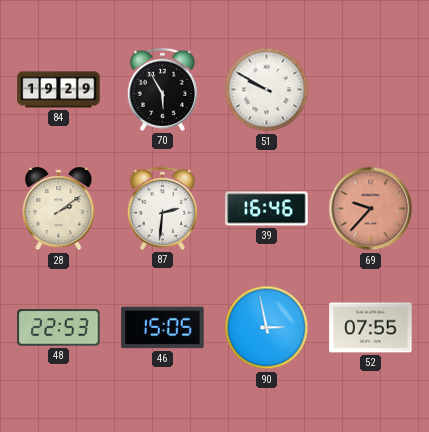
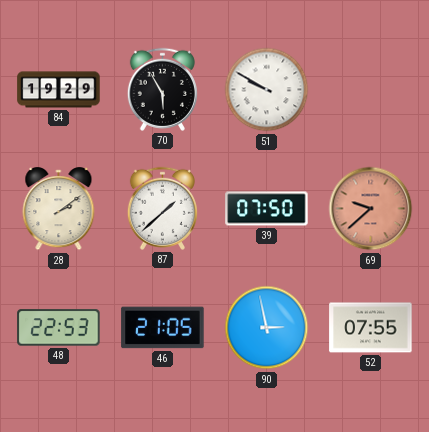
87: 2:31 -> 1:38
39: 16:46 -> 07:50
69: 9:37 -> 9:38
46: 15:05 -> 21:05
